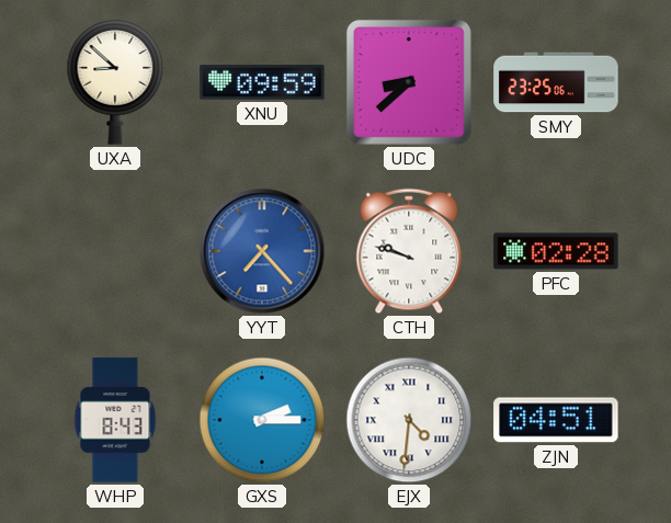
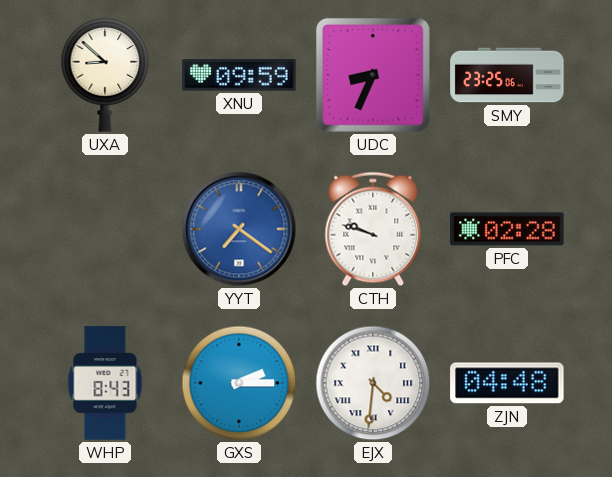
UDC: 8:38 -> 8:34
YYT: 7:23 -> 7:21
ZJN: 04:51 -> 04:48
